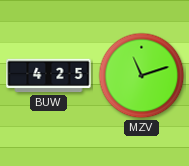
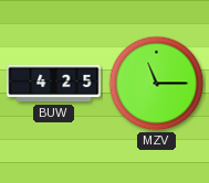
MZV: 11:12 -> 11:15
